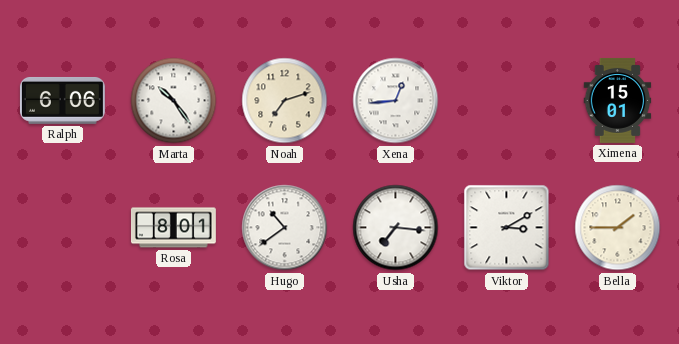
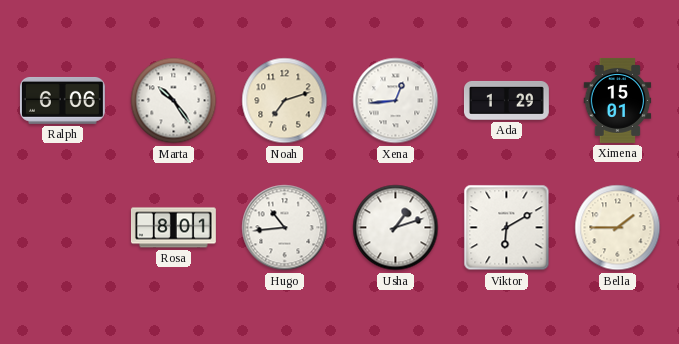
Ada: none -> 1:29
Hugo: 10:39 -> 10:44
Usha: 7:16 -> 1:12
Viktor: 3:10 -> 6:10
